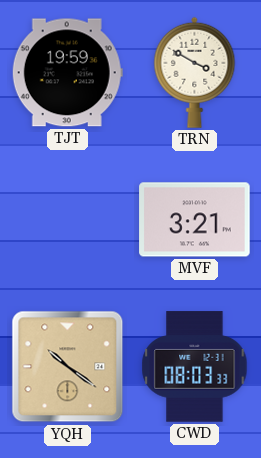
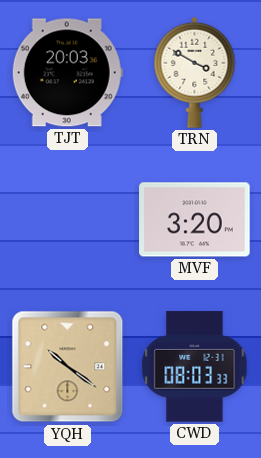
TJT: 19:59 -> 20:03
MVF: 3:21 -> 3:20
